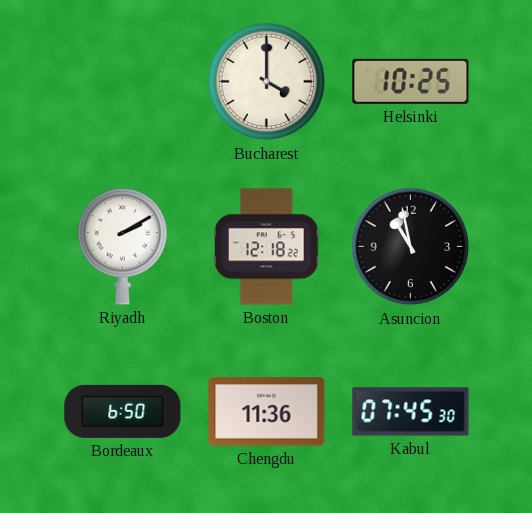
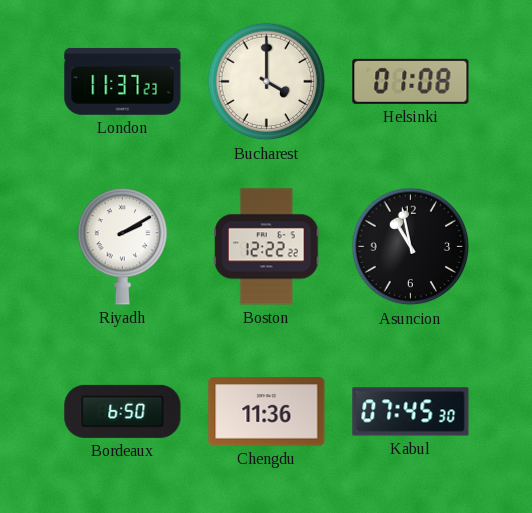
London: none -> 11:37
Helsinki: 10:25 -> 01:08
Boston: 12:18 -> 12:22
